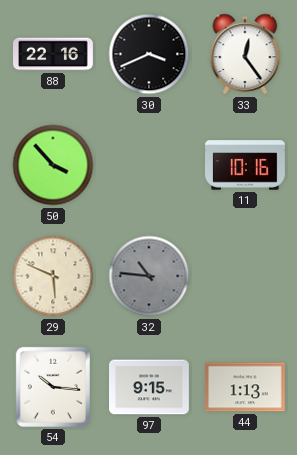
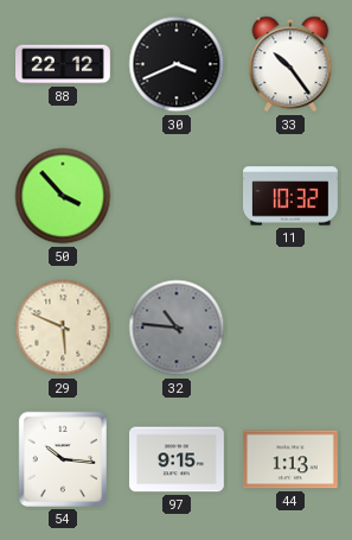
88: 22:16 -> 22:12
33: 12:24 -> 10:24
11: 10:16 -> 10:32
